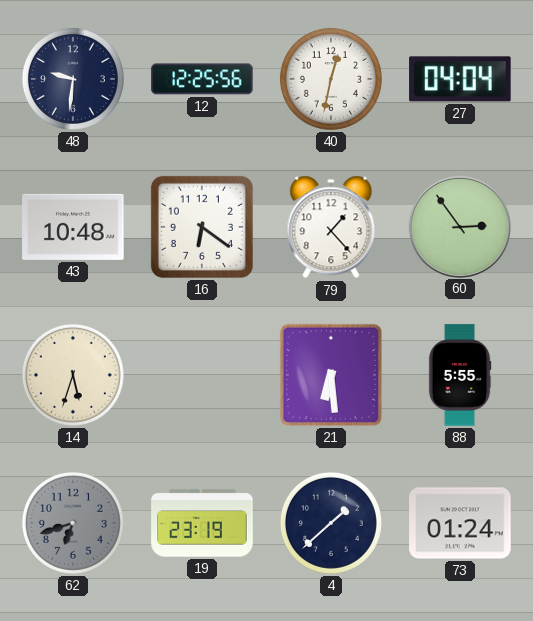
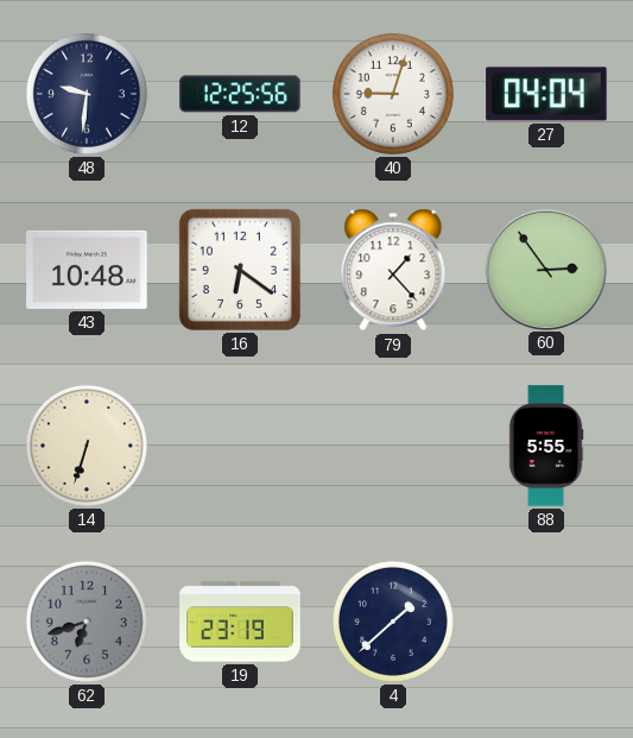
40: 12:32 -> 9:03
14: 5:33 -> 6:33
21: 6:29 -> none
73: 01:24 -> none
